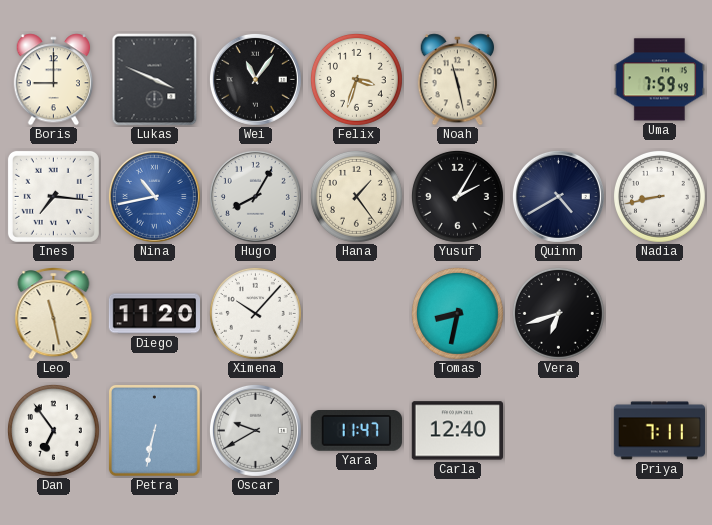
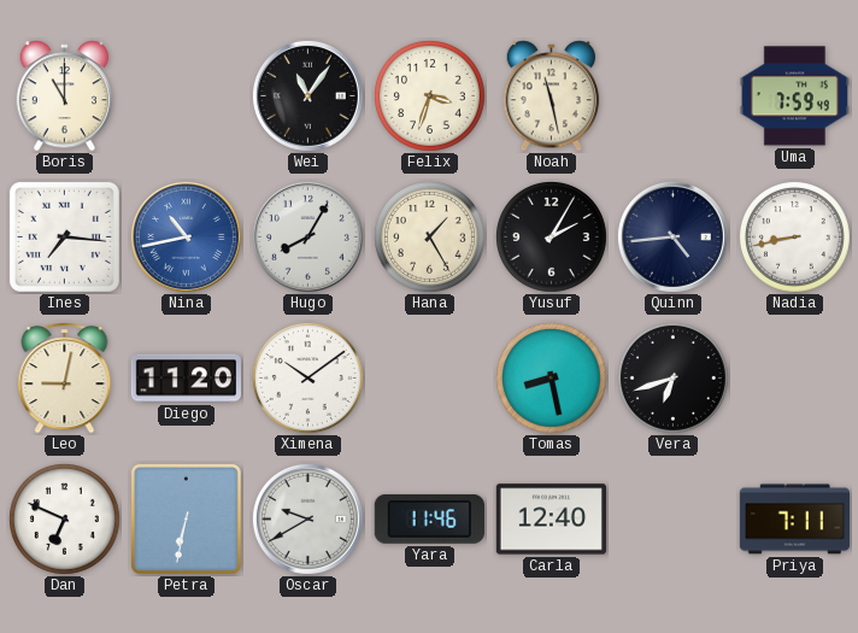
Boris: 9:00 -> 11:00
Lukas: 3:49 -> none
Hana: 1:24 -> 1:25
Quinn: 4:40 -> 4:44
Leo: 11:28 -> 9:02
Ximena: 10:07 -> 10:09
Tomas: 8:32 -> 8:28
Dan: 6:54 -> 6:49
Yara: 11:47 -> 11:46
